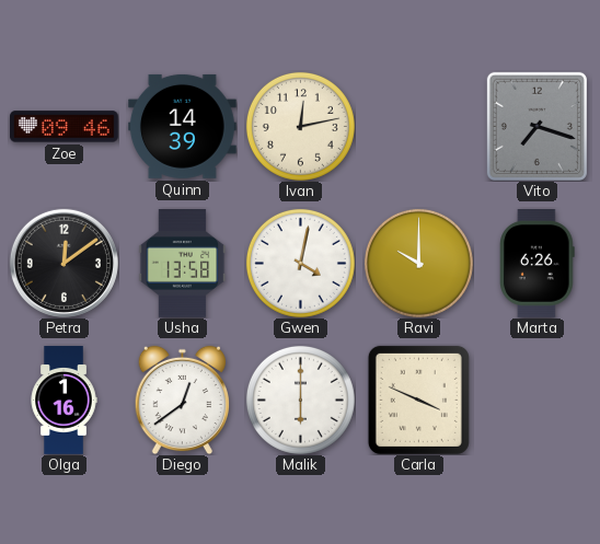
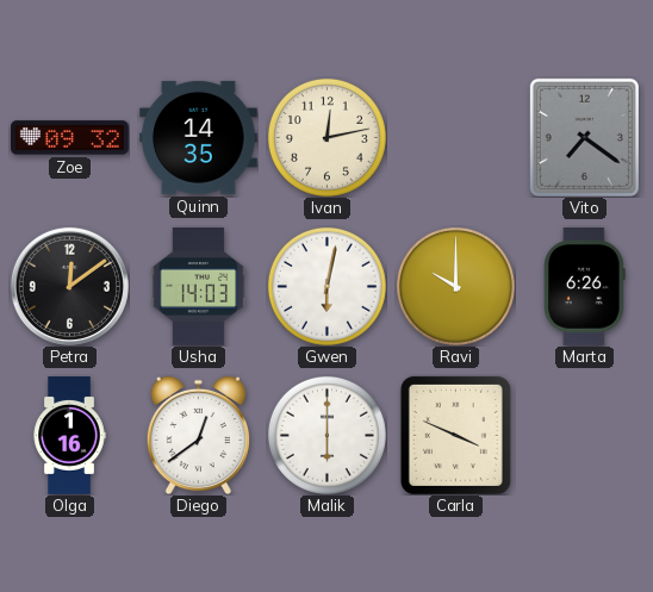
Zoe: 09:46 -> 09:32
Quinn: 14:39 -> 14:35
Vito: 7:18 -> 7:21
Usha: 13:58 -> 14:03
Gwen: 4:02 -> 6:02
